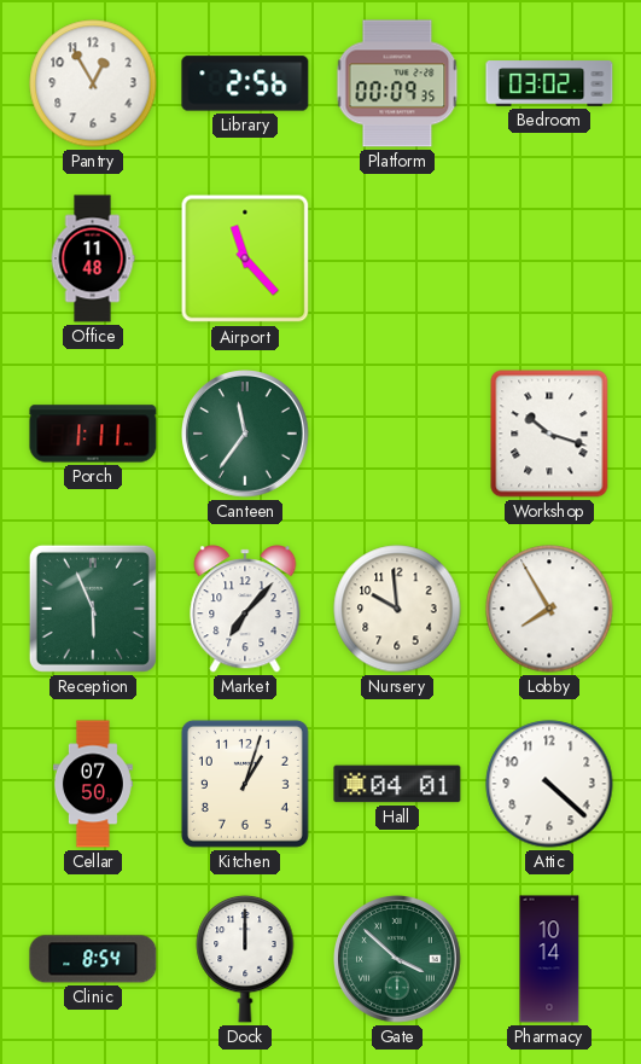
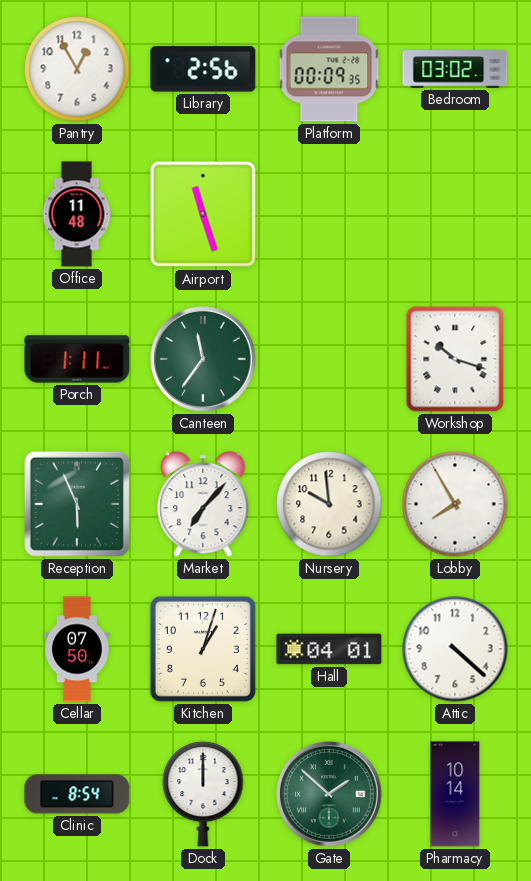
Airport: 11:23 -> 11:27
Gate: 3:52 -> 1:52
